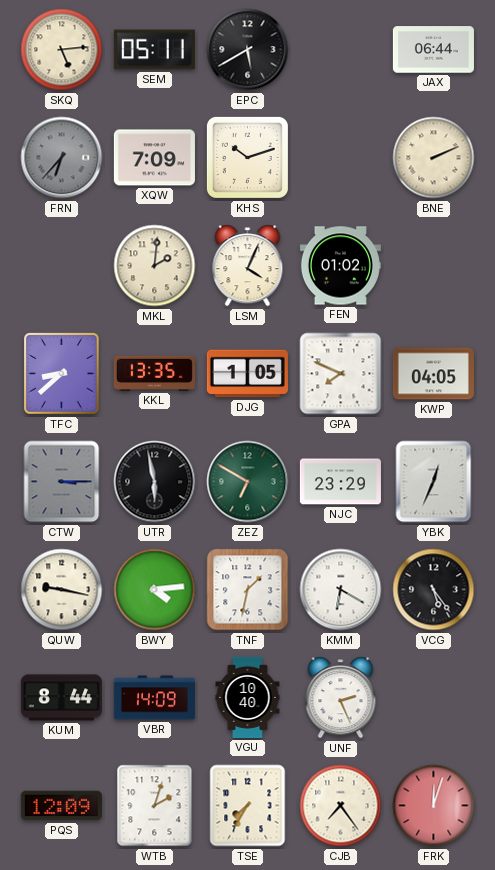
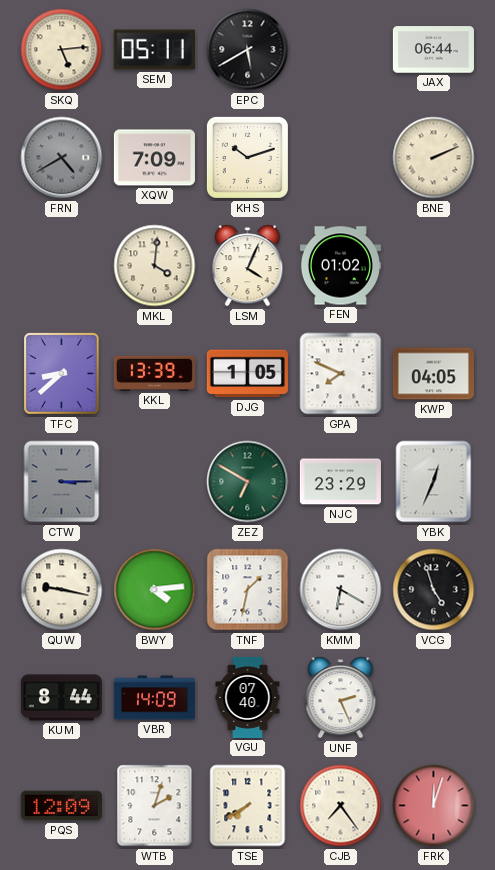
FRN: 6:37 -> 4:40
MKL: 2:01 -> 4:01
KKL: 13:35 -> 13:39
UTR: 5:58 -> none
VCG: 5:24 -> 4:57
VGU: 10:40 -> 07:40
TSE: 7:35 -> 7:40
